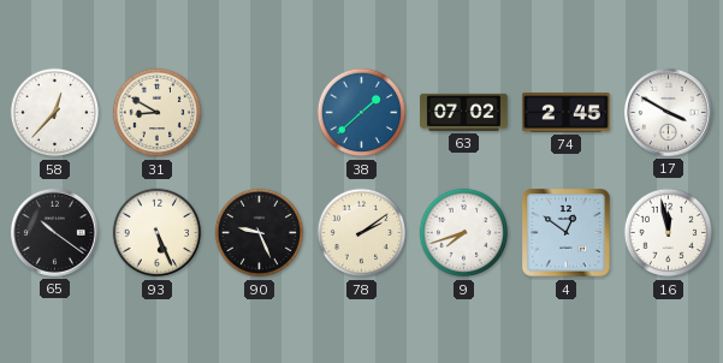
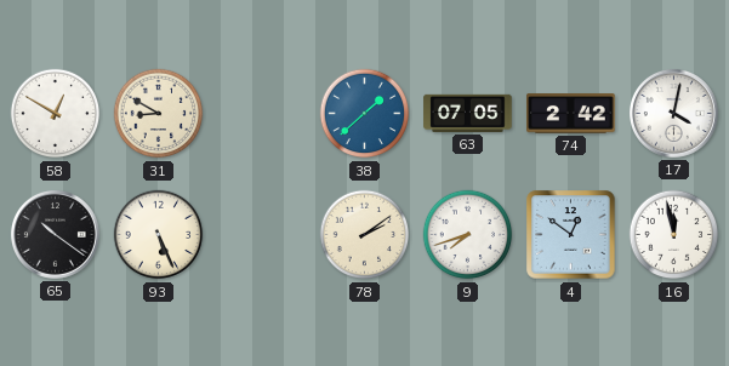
58: 12:37 -> 12:50
63: 07:02 -> 07:05
74: 2:45 -> 2:42
17: 3:50 -> 4:02
90: 9:26 -> none
